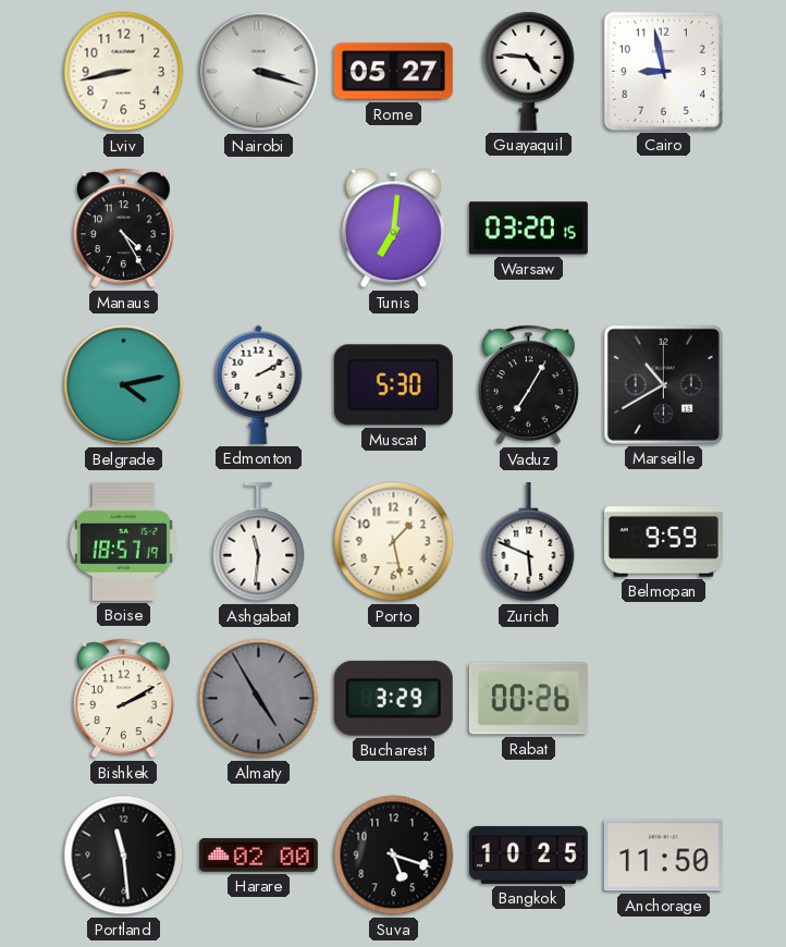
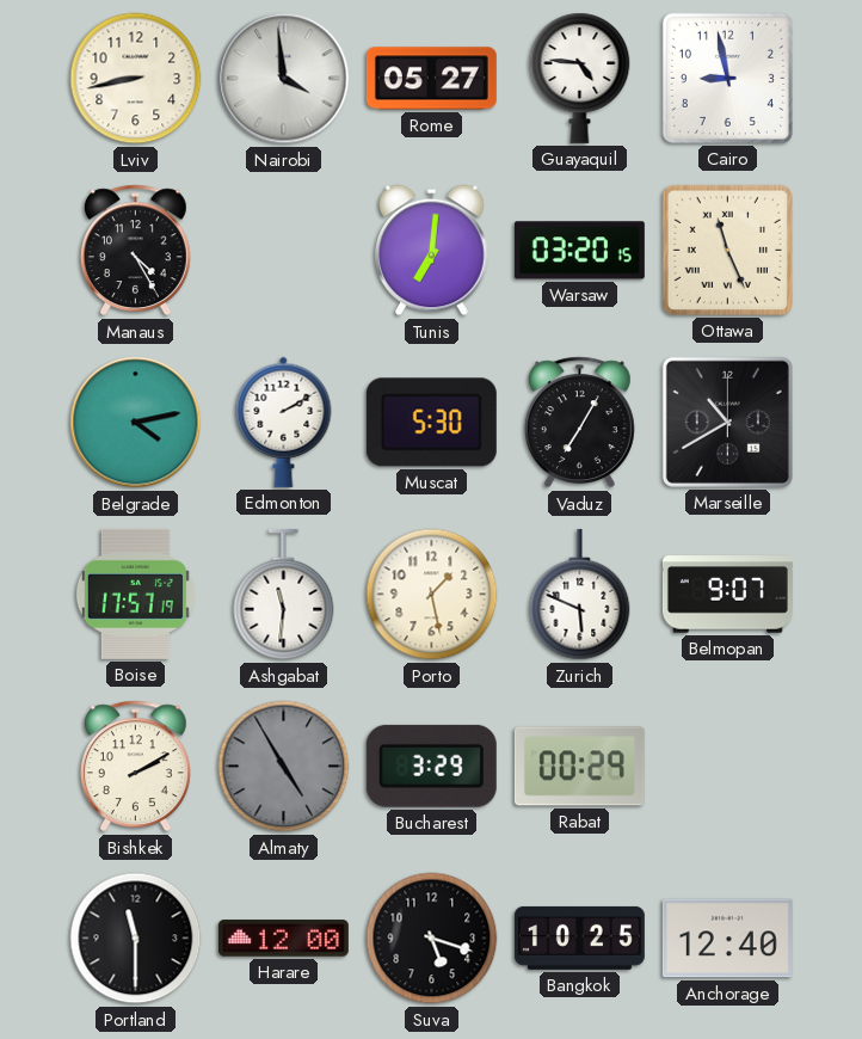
Nairobi: 3:18 -> 3:59
Ottawa: none -> 11:26
Boise: 18:57 -> 17:57
Belmopan: 9:59 -> 9:07
Rabat: 00:26 -> 00:29
Portland: 11:29 -> 11:30
Harare: 02:00 -> 12:00
Anchorage: 11:50 -> 12:40
